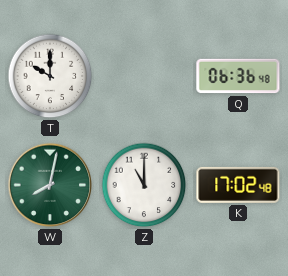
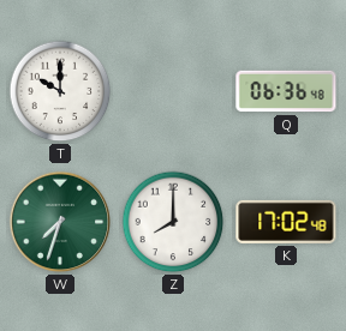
W: 8:02 -> 7:33
Z: 11:00 -> 8:00
